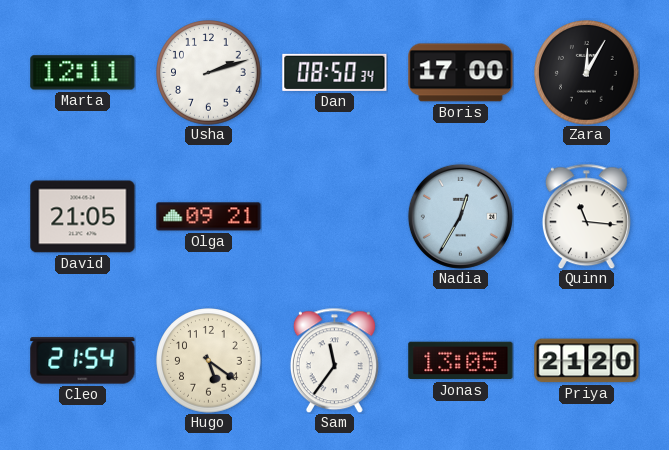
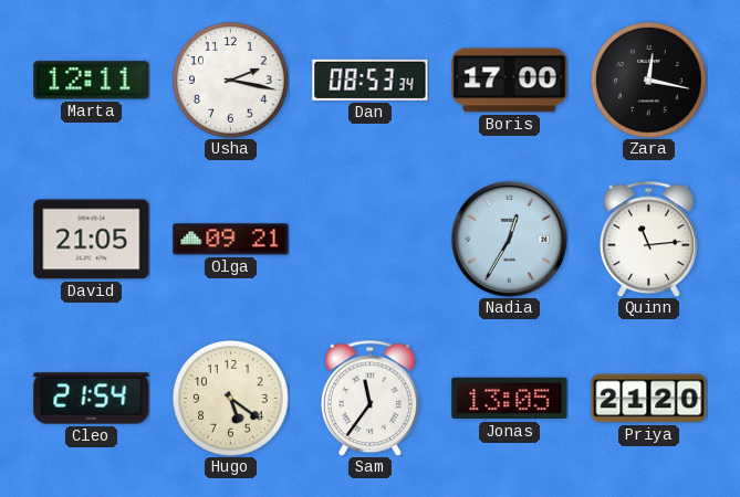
Usha: 2:12 -> 2:17
Dan: 08:50 -> 08:53
Zara: 12:05 -> 12:17
Quinn: 11:16 -> 11:14
